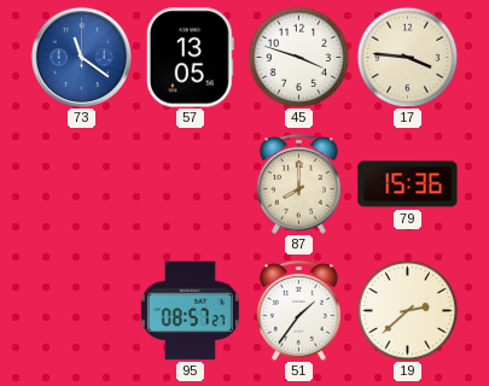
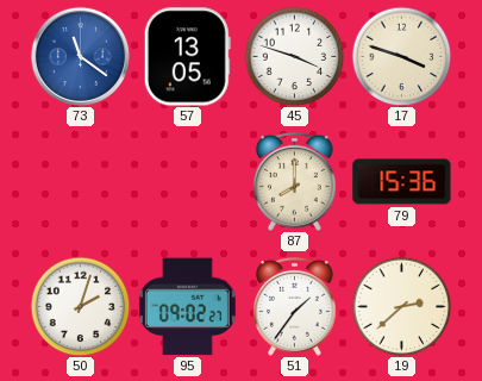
17: 3:46 -> 3:48
50: none -> 2:03
95: 08:57 -> 09:02
